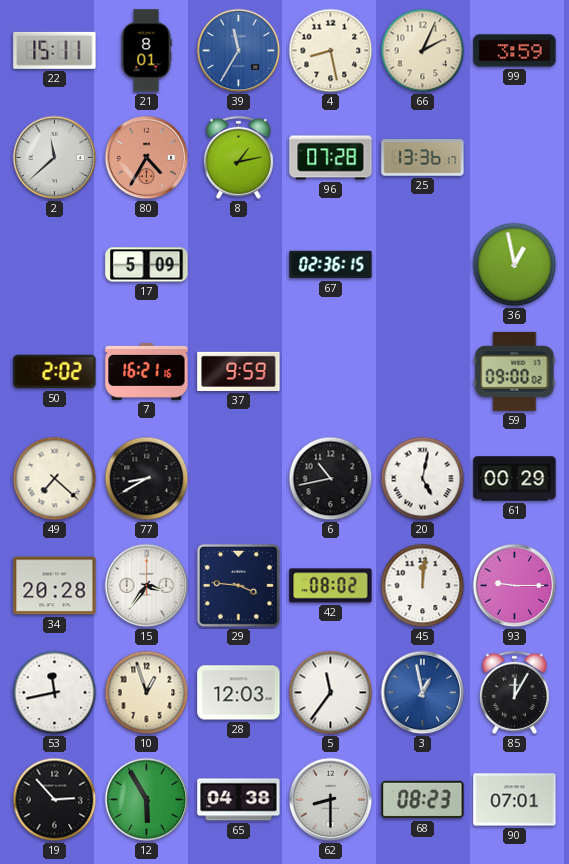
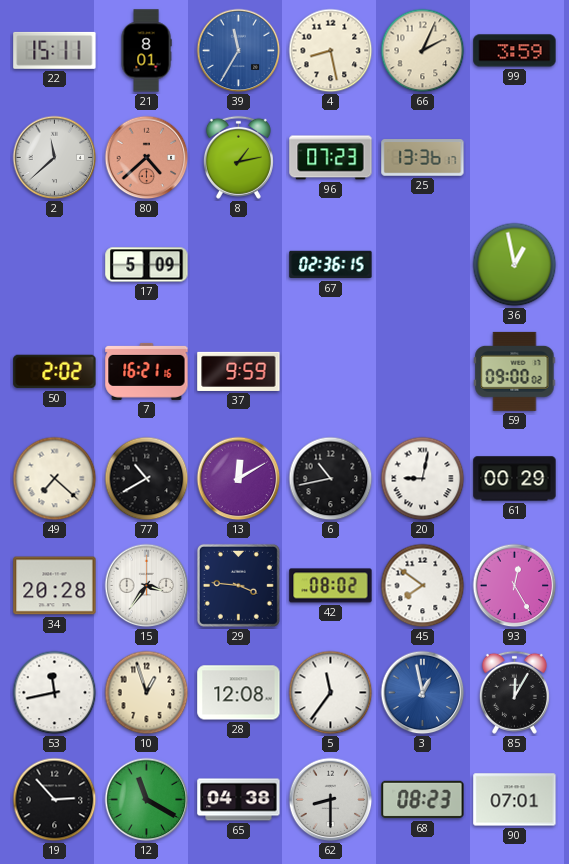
80: 4:35 -> 4:38
96: 07:28 -> 07:23
77: 8:40 -> 10:40
13: none -> 12:10
20: 5:02 -> 9:02
45: 12:01 -> 7:51
93: 9:15 -> 12:25
28: 12:03 -> 12:08
12: 5:55 -> 11:20
